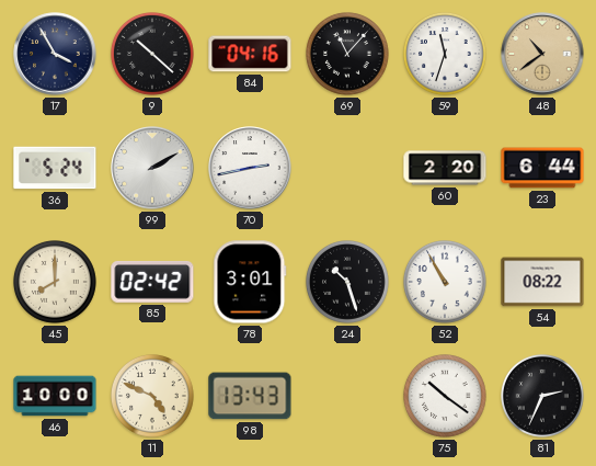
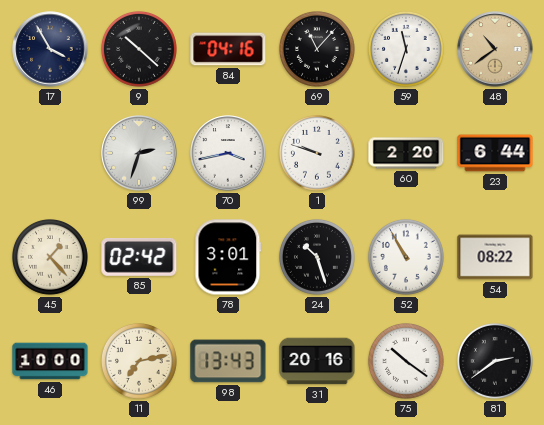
36: 5:24 -> none
99: 2:10 -> 2:33
70: 2:43 -> 3:43
1: none -> 9:48
45: 8:00 -> 1:23
11: 4:49 -> 7:13
31: none -> 20:16
81: 2:34 -> 2:39
